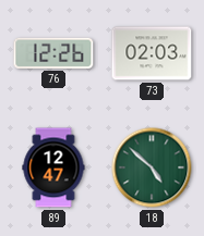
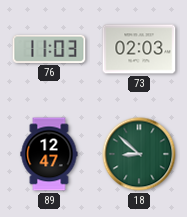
76: 12:26 -> 11:03
18: 4:52 -> 8:52
